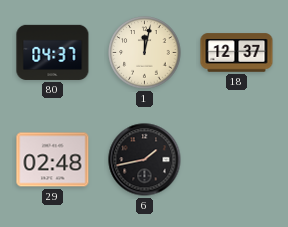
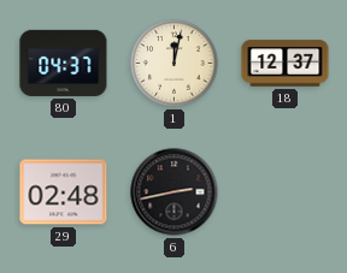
6: 1:43 -> 2:43
